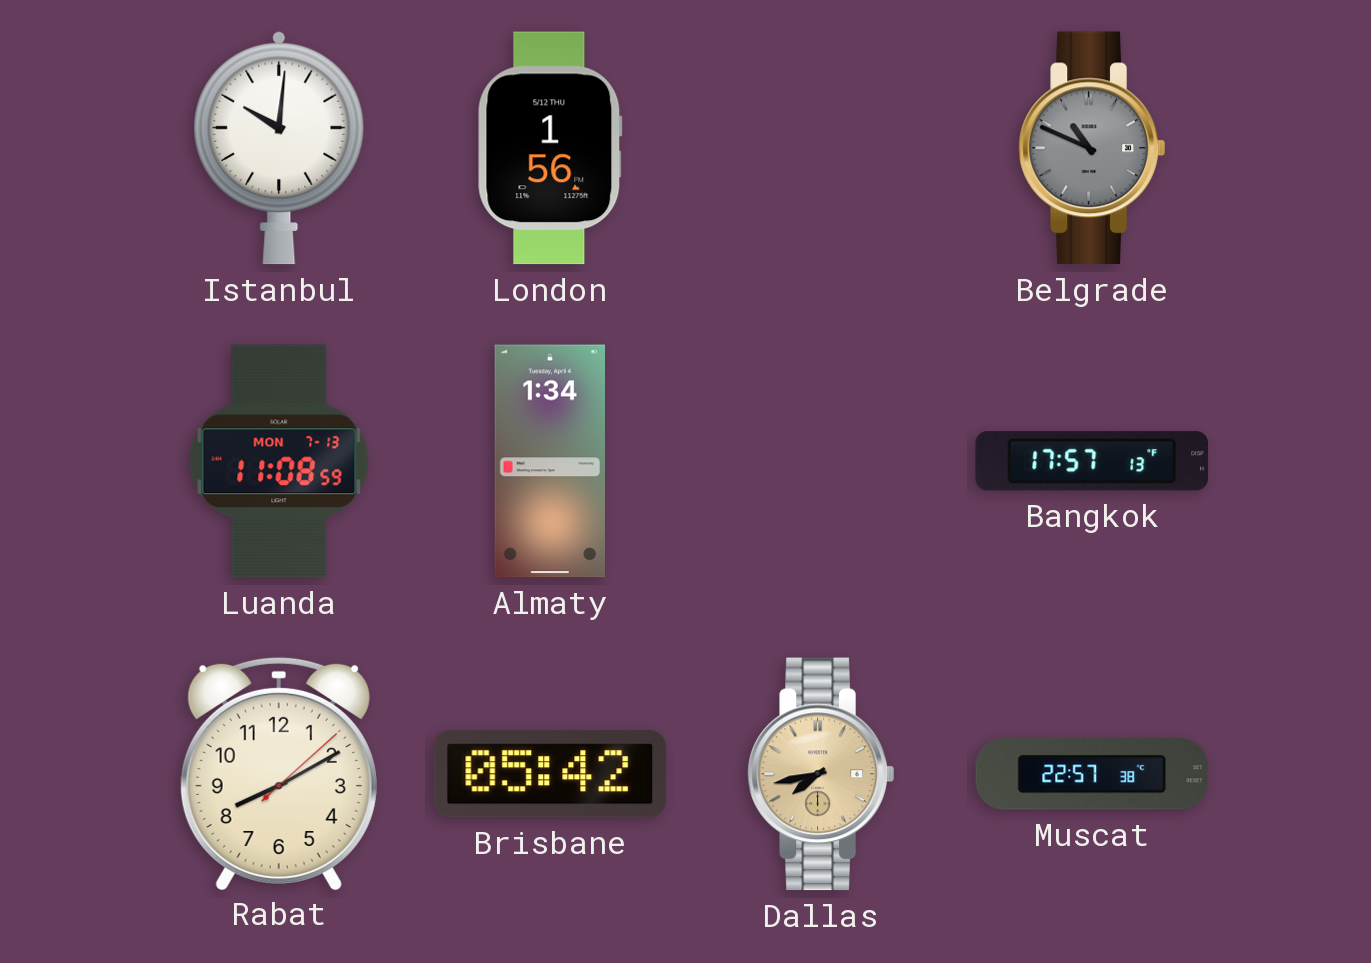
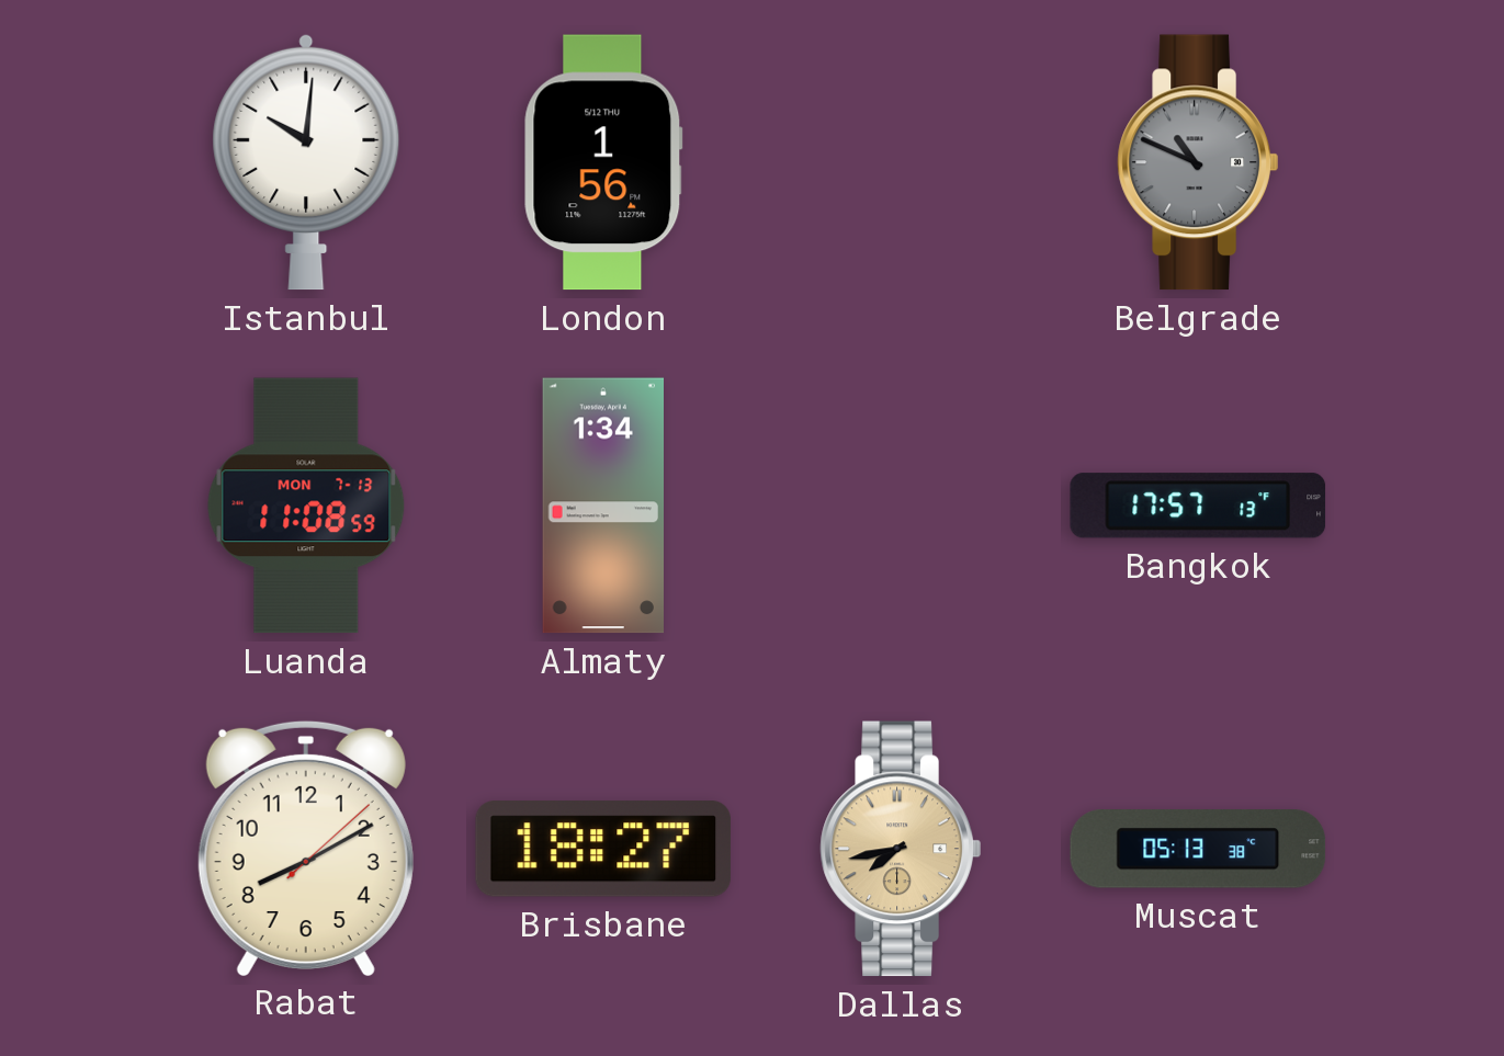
Brisbane: 05:42 -> 18:27
Muscat: 22:57 -> 05:13
